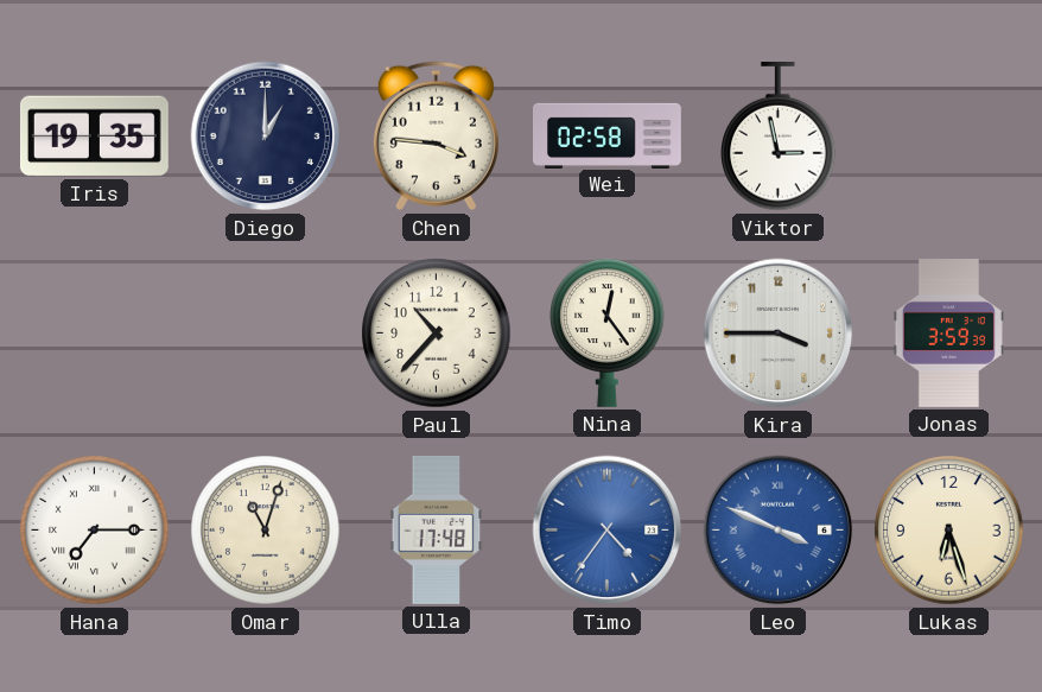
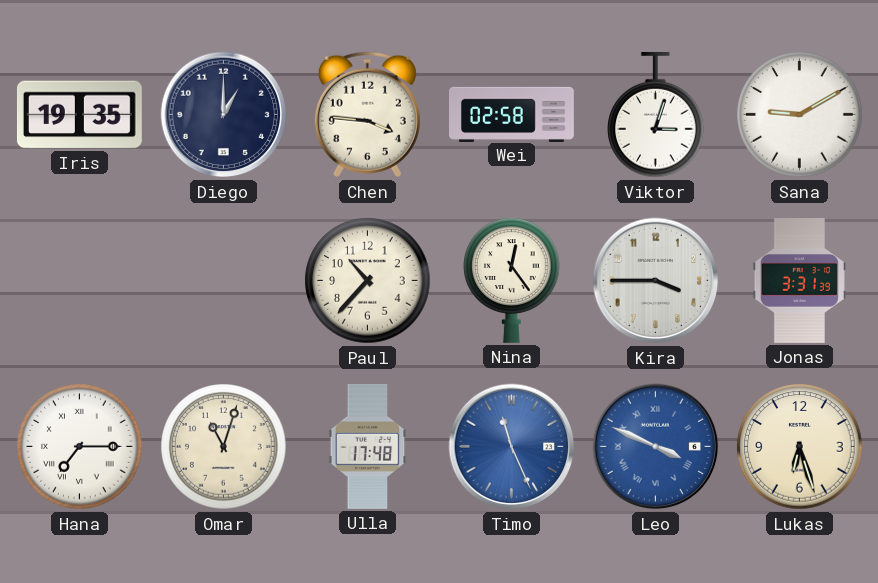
Viktor: 2:58 -> 3:03
Sana: none -> 9:10
Jonas: 3:59 -> 3:31
Timo: 4:36 -> 11:26
